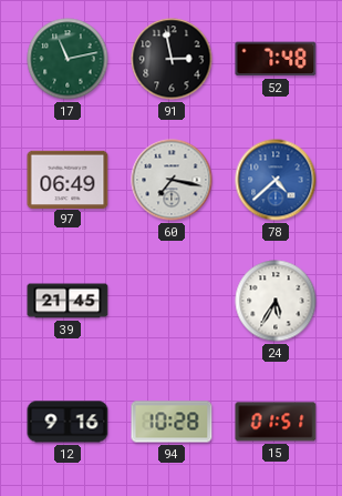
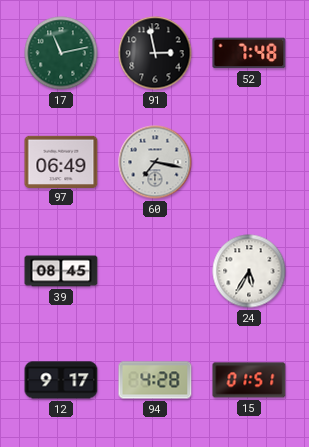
78: 4:38 -> none
39: 21:45 -> 08:45
12: 9:16 -> 9:17
94: 10:28 -> 4:28
